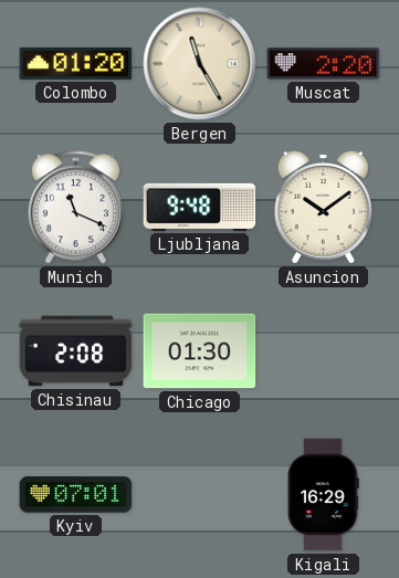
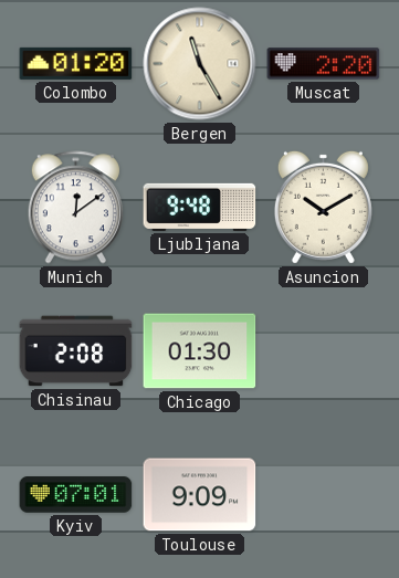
Munich: 11:19 -> 12:09
Asuncion: 10:09 -> 10:10
Toulouse: none -> 9:09
Kigali: 16:29 -> none
